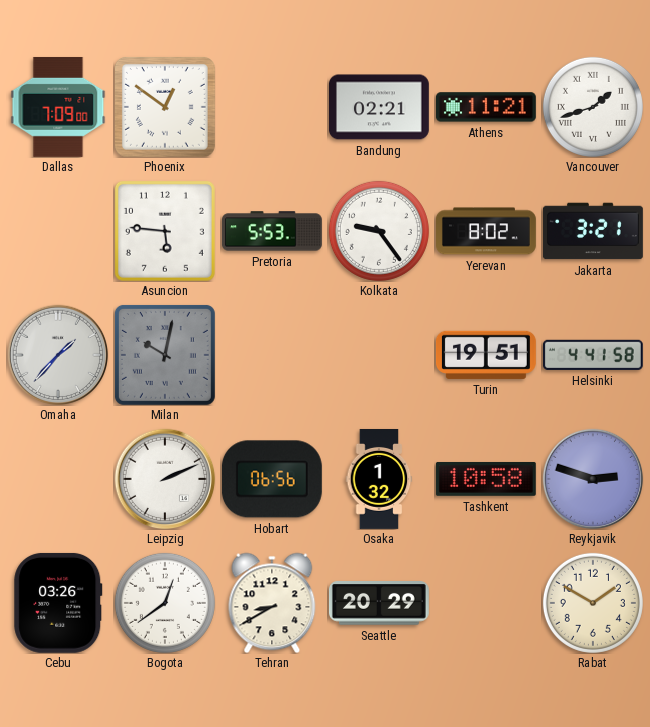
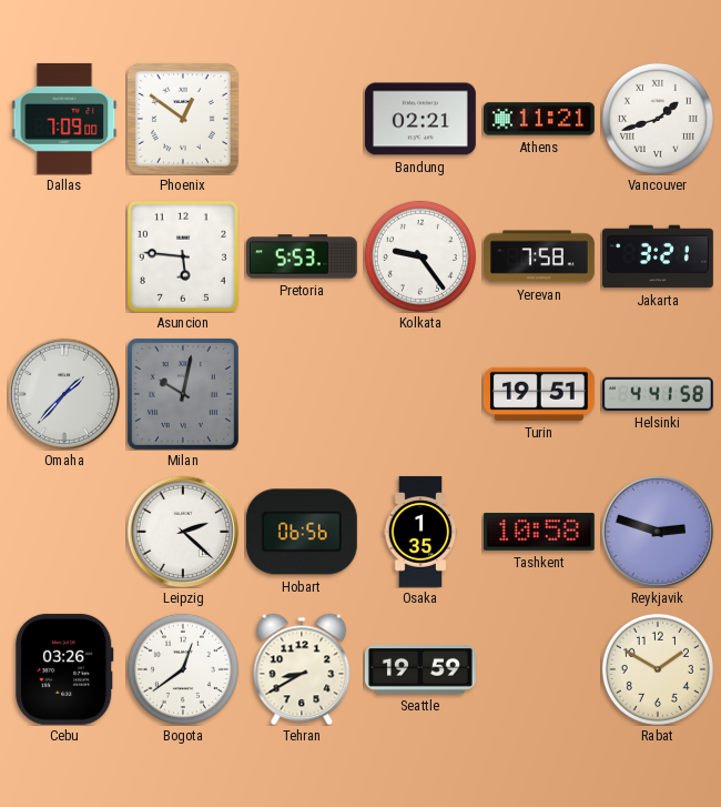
Yerevan: 8:02 -> 7:58
Leipzig: 2:11 -> 2:22
Osaka: 1:32 -> 1:35
Seattle: 20:29 -> 19:59
